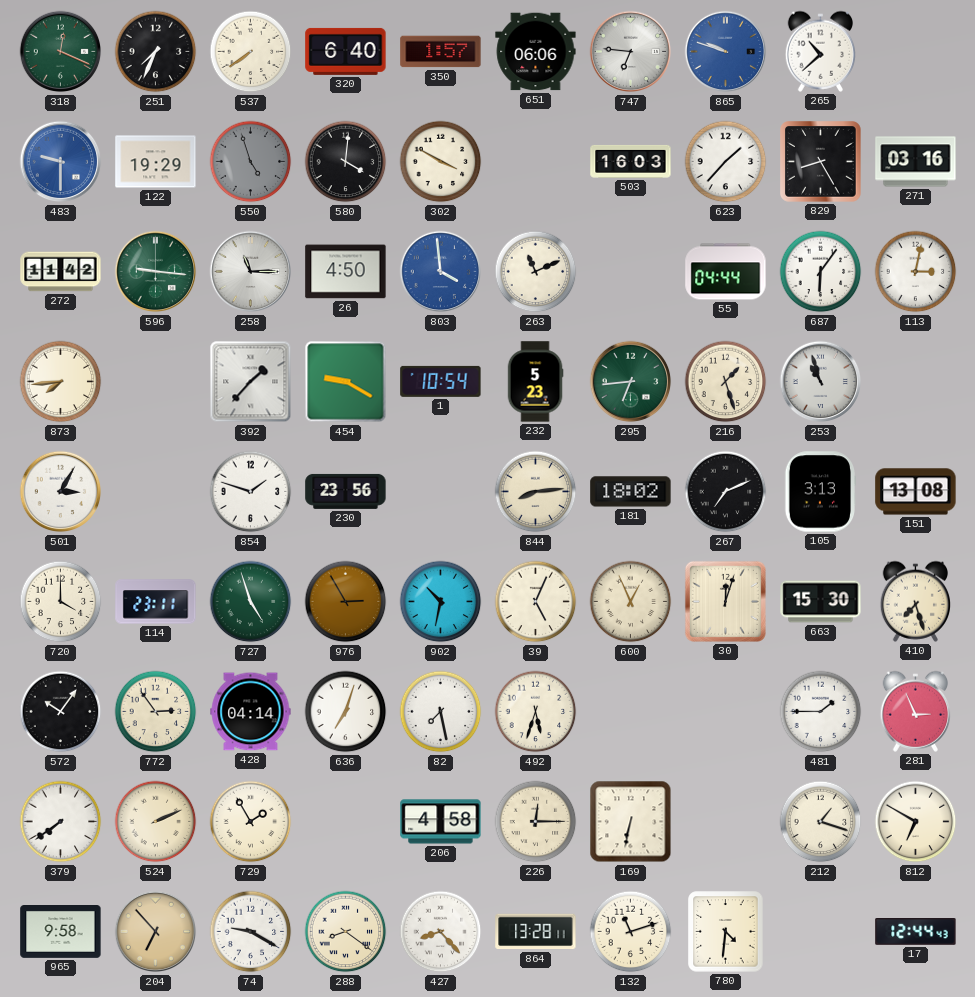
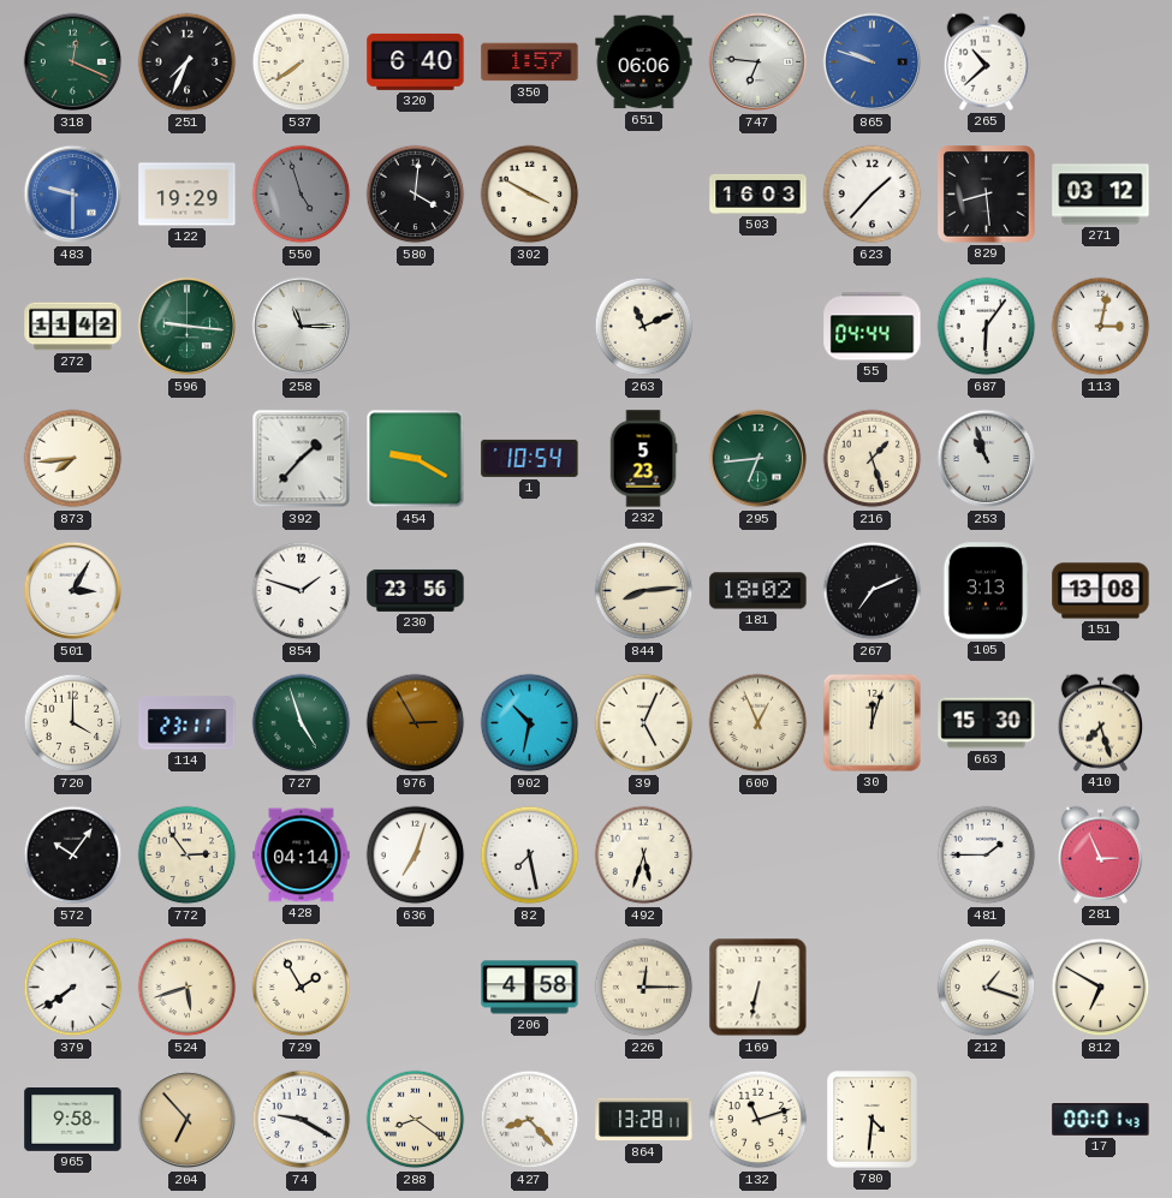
829: 8:25 -> 8:29
271: 03:16 -> 03:12
26: 4:50 -> none
803: 3:59 -> none
524: 2:11 -> 5:42
17: 12:44 -> 00:01
